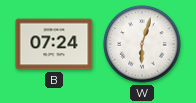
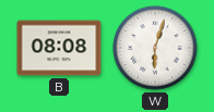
B: 07:24 -> 08:08
